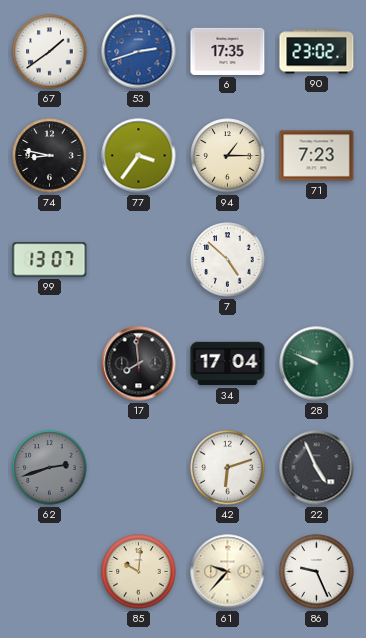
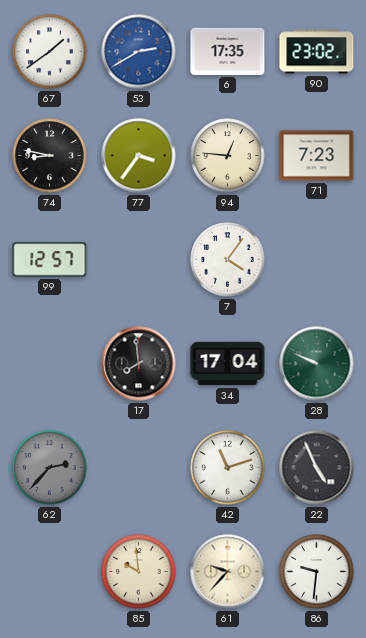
53: 2:42 -> 2:40
94: 1:15 -> 12:46
99: 13:07 -> 12:57
7: 4:52 -> 4:06
62: 2:42 -> 2:37
42: 6:12 -> 11:12
85: 10:01 -> 9:59
86: 9:26 -> 9:31
